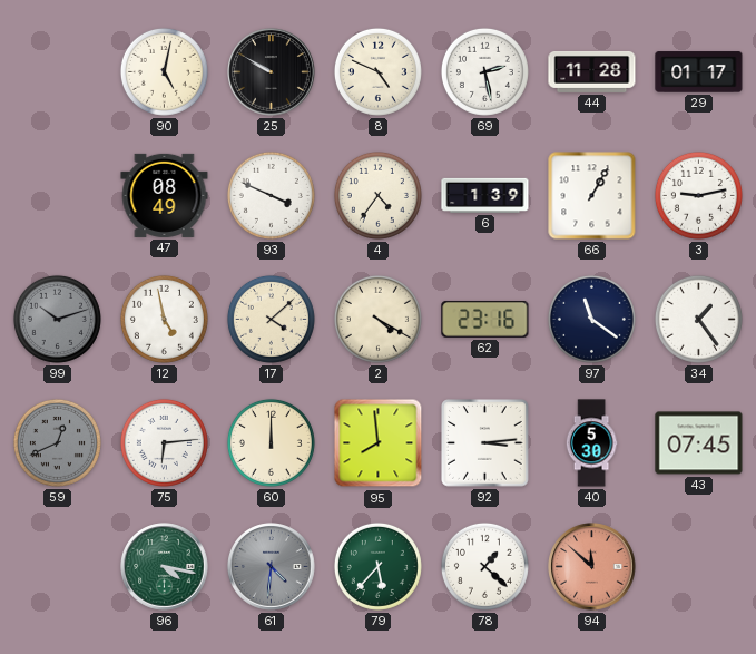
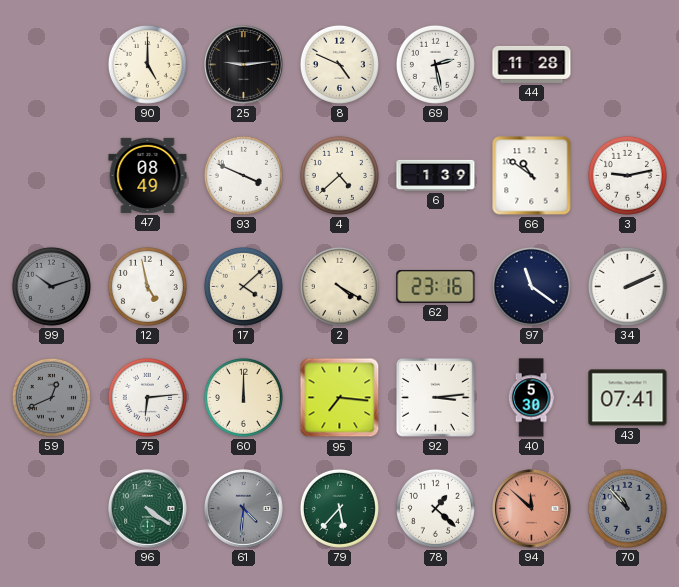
90: 5:02 -> 5:00
25: 9:50 -> 9:14
29: 01:17 -> none
4: 4:36 -> 4:38
66: 1:05 -> 10:51
34: 1:24 -> 2:11
95: 7:59 -> 7:16
43: 07:45 -> 07:41
96: 4:17 -> 4:21
70: none -> 10:53
